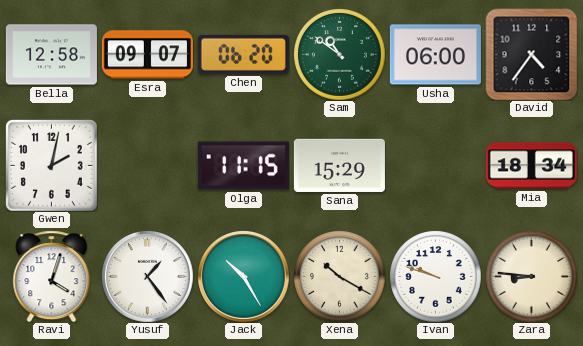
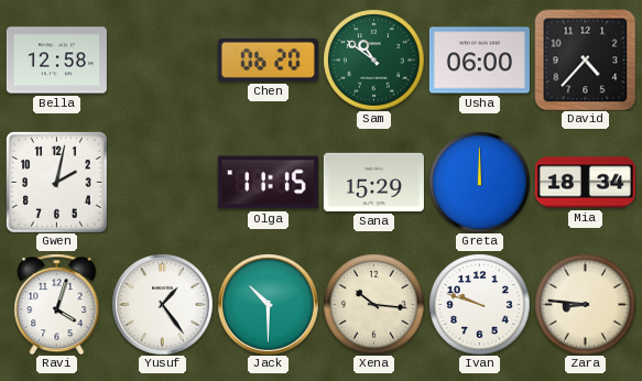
Esra: 09:07 -> none
David: 4:36 -> 4:37
Greta: none -> 12:00
Jack: 10:25 -> 10:30
Xena: 10:20 -> 10:16
